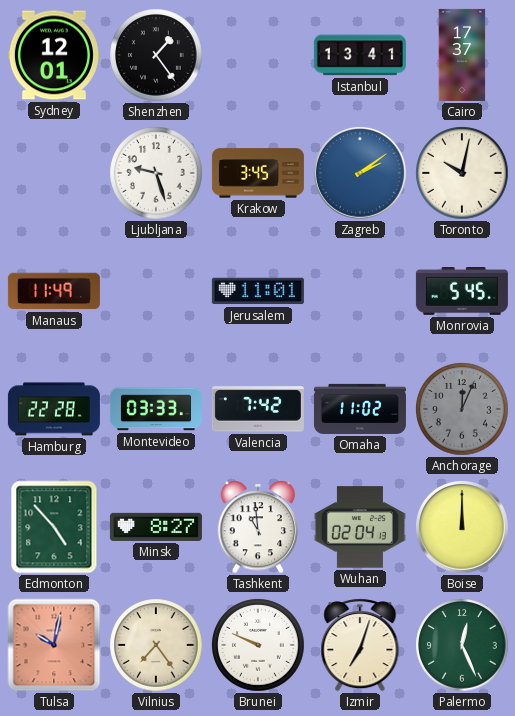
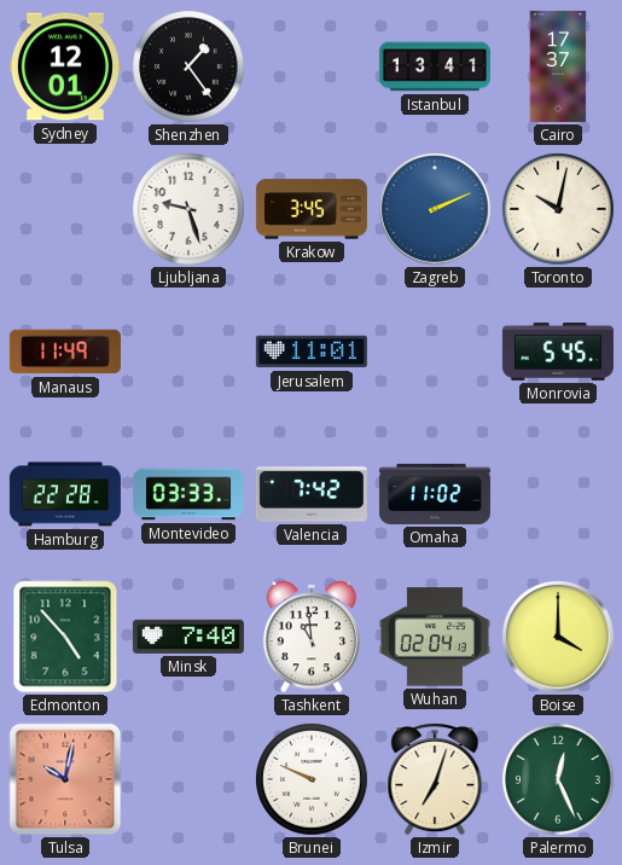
Zagreb: 2:09 -> 2:11
Anchorage: 12:04 -> none
Minsk: 8:27 -> 7:40
Boise: 12:00 -> 4:00
Vilnius: 7:24 -> none
